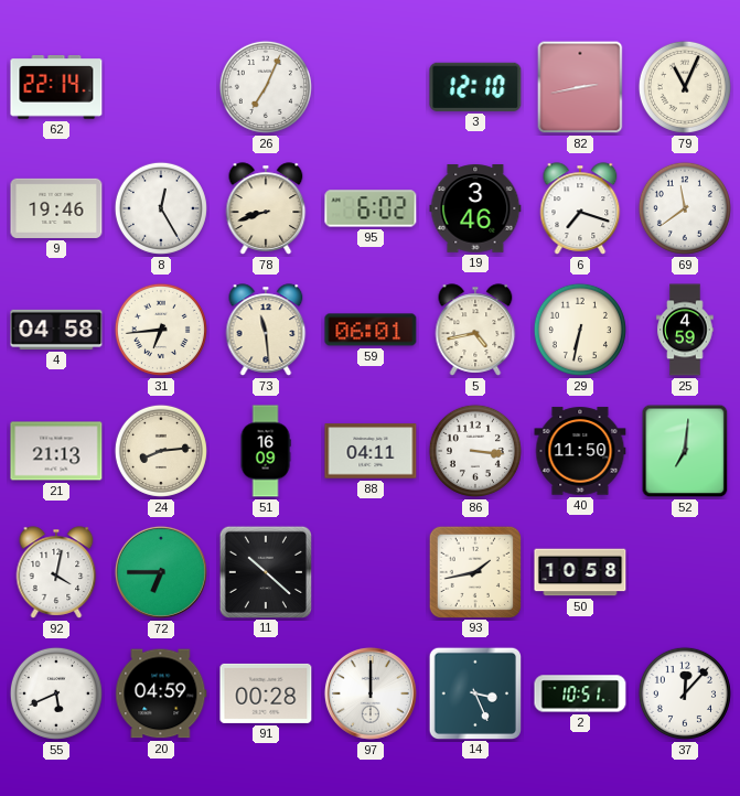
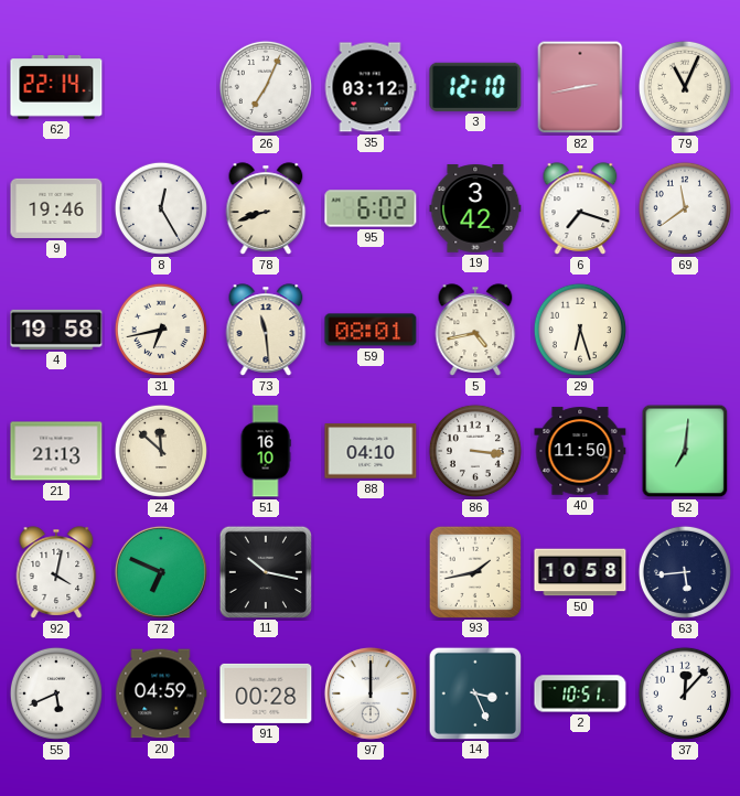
35: none -> 03:12
19: 3:46 -> 3:42
4: 04:58 -> 19:58
31: 6:44 -> 6:43
59: 06:01 -> 08:01
29: 6:32 -> 6:27
25: 4:59 -> none
24: 8:14 -> 11:52
51: 16:09 -> 16:10
88: 04:11 -> 04:10
72: 6:45 -> 6:49
11: 10:22 -> 10:17
63: none -> 5:44
